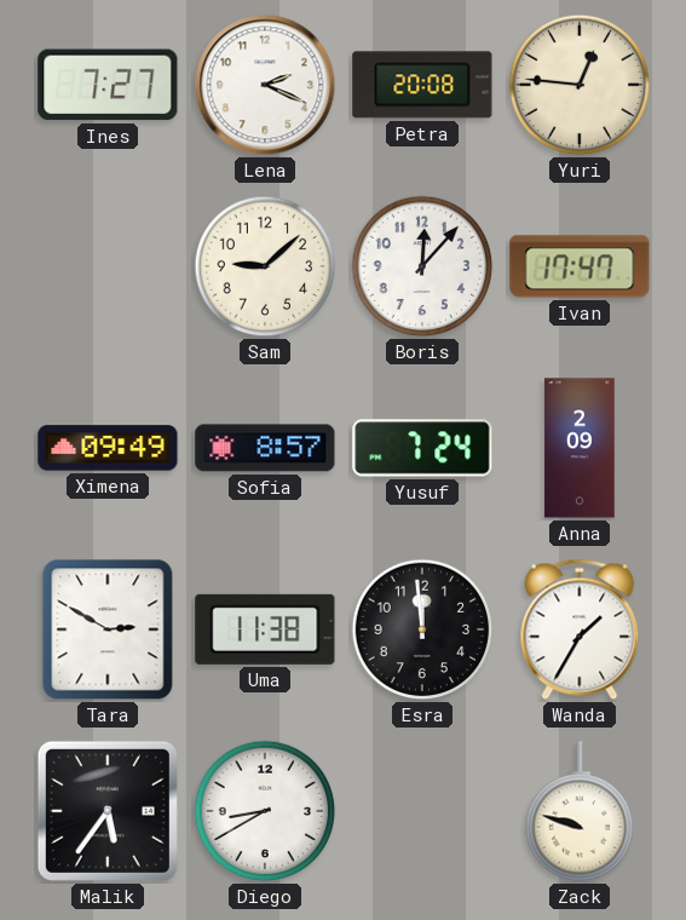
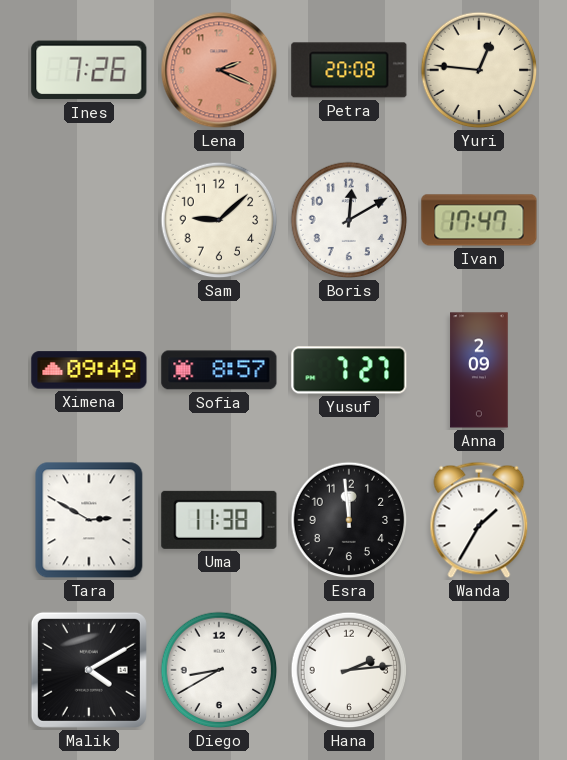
Ines: 7:27 -> 7:26
Lena dial: white -> salmon
Boris: 12:07 -> 12:10
Yusuf: 7:24 -> 7:27
Malik: 5:36 -> 4:10
Hana: none -> 2:14
Zack: 9:48 -> none
